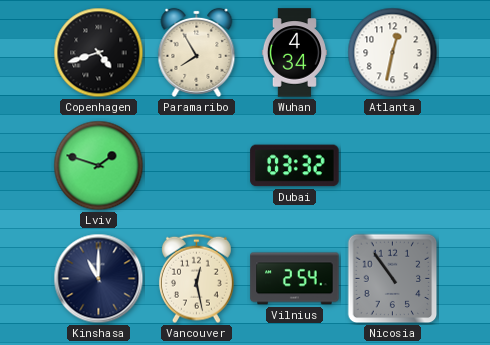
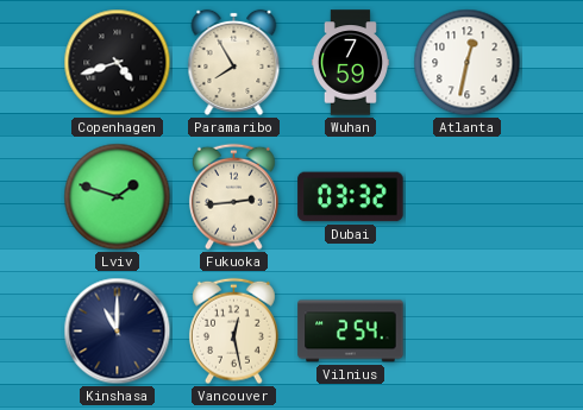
Wuhan: 4:34 -> 7:59
Fukuoka: none -> 2:44
Nicosia: 10:54 -> none
